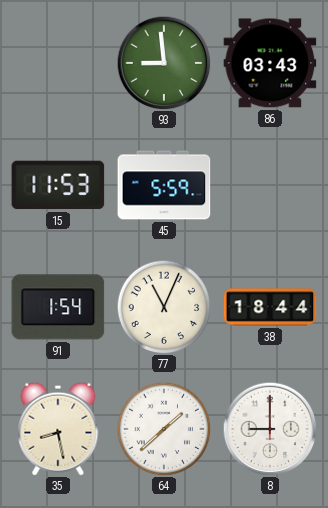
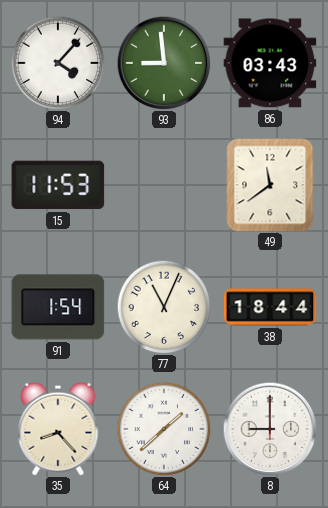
94: none -> 4:07
45: 5:59 -> none
49: none -> 11:39
35: 8:28 -> 8:23
